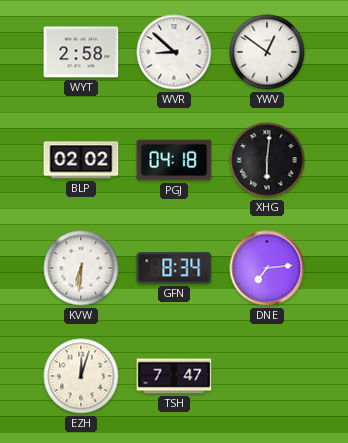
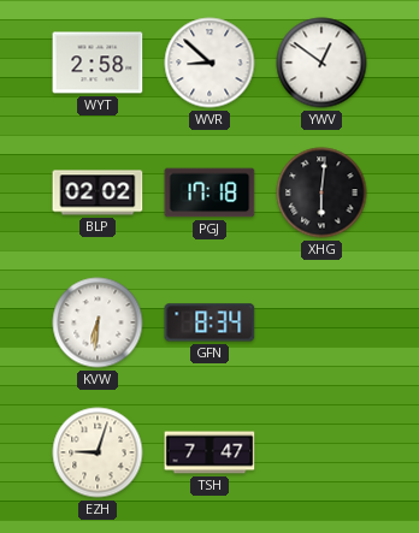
PGJ: 04:18 -> 17:18
DNE: 7:14 -> none
EZH: 12:03 -> 9:03
